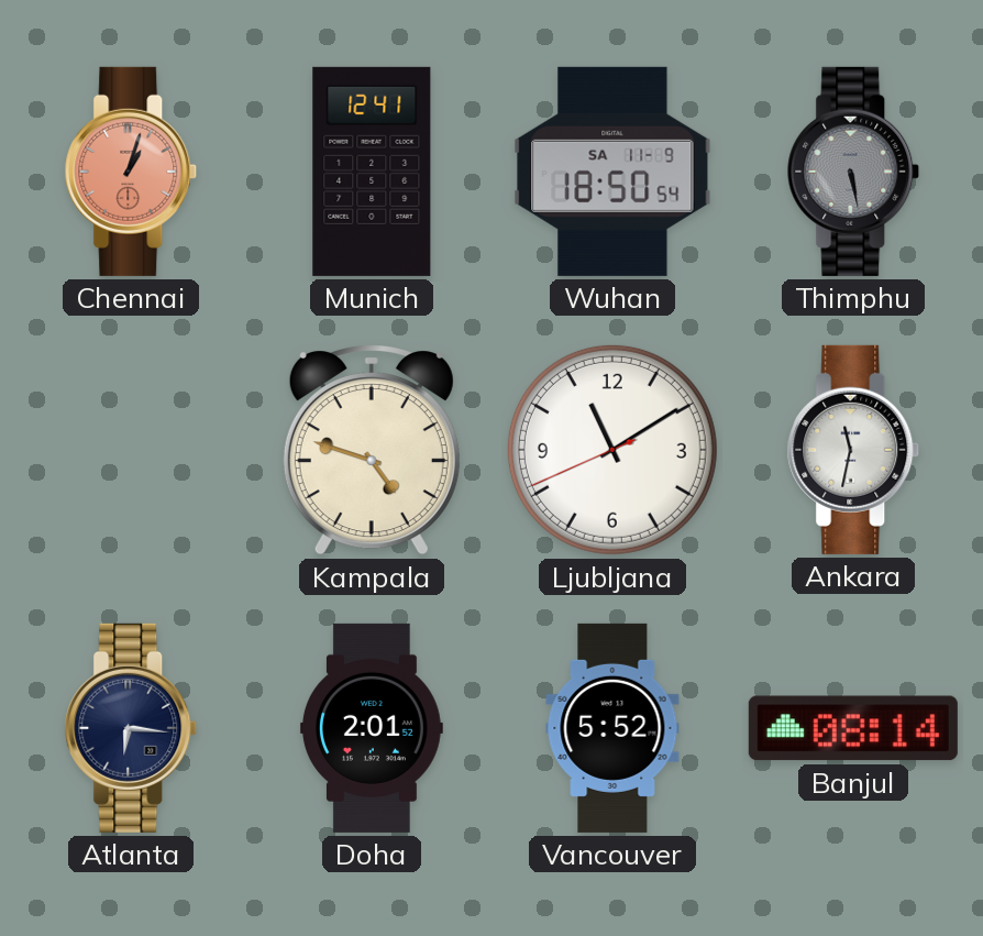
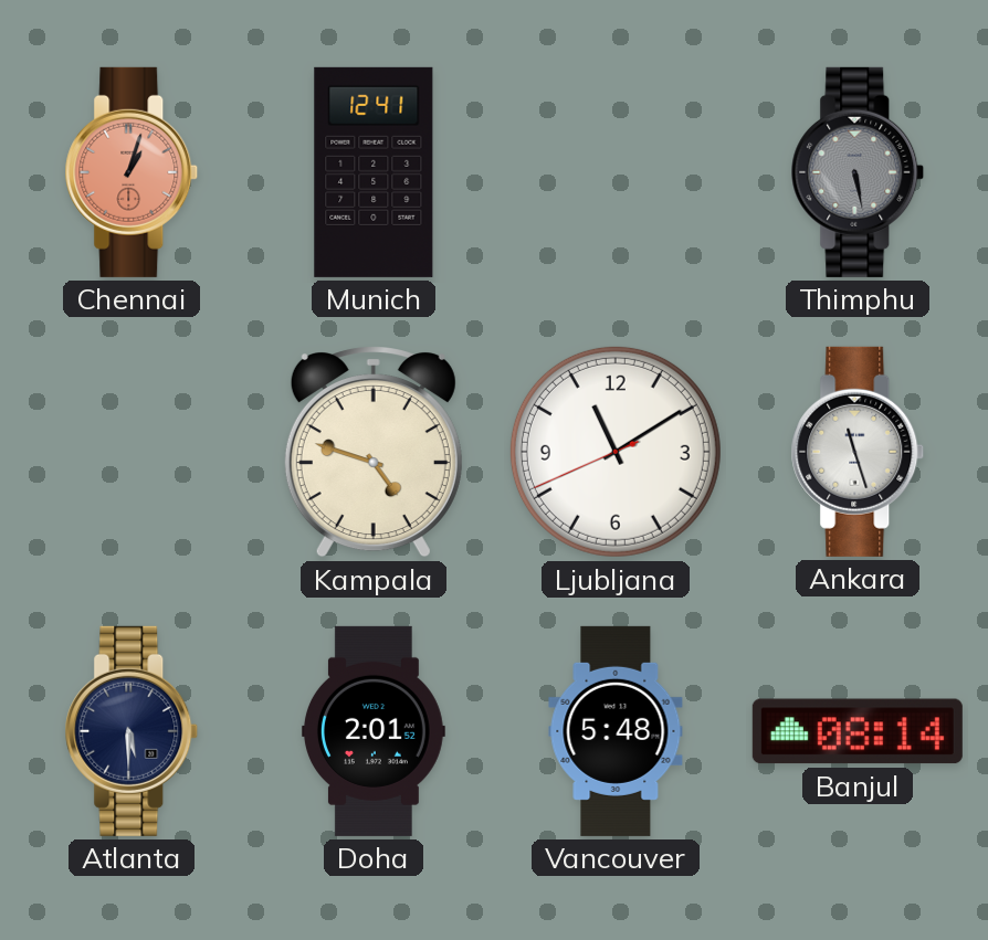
Wuhan: 18:50 -> none
Ankara: 11:32 -> 11:27
Atlanta: 6:16 -> 5:30
Vancouver: 5:52 -> 5:48
